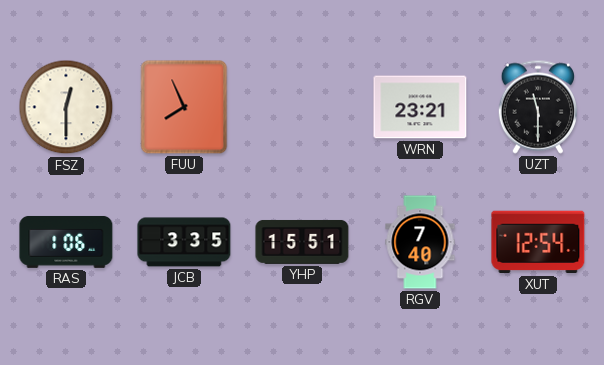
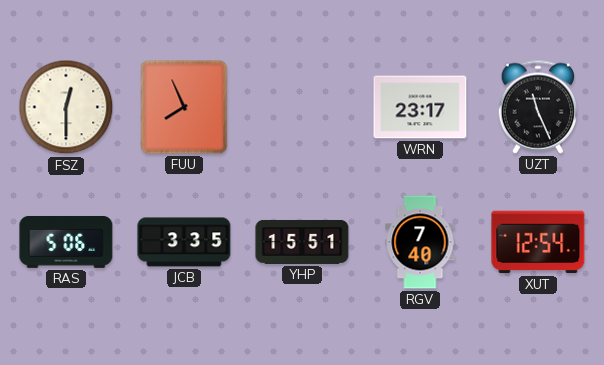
WRN: 23:21 -> 23:17
UZT: 11:30 -> 11:26
RAS: 1:06 -> 5:06
